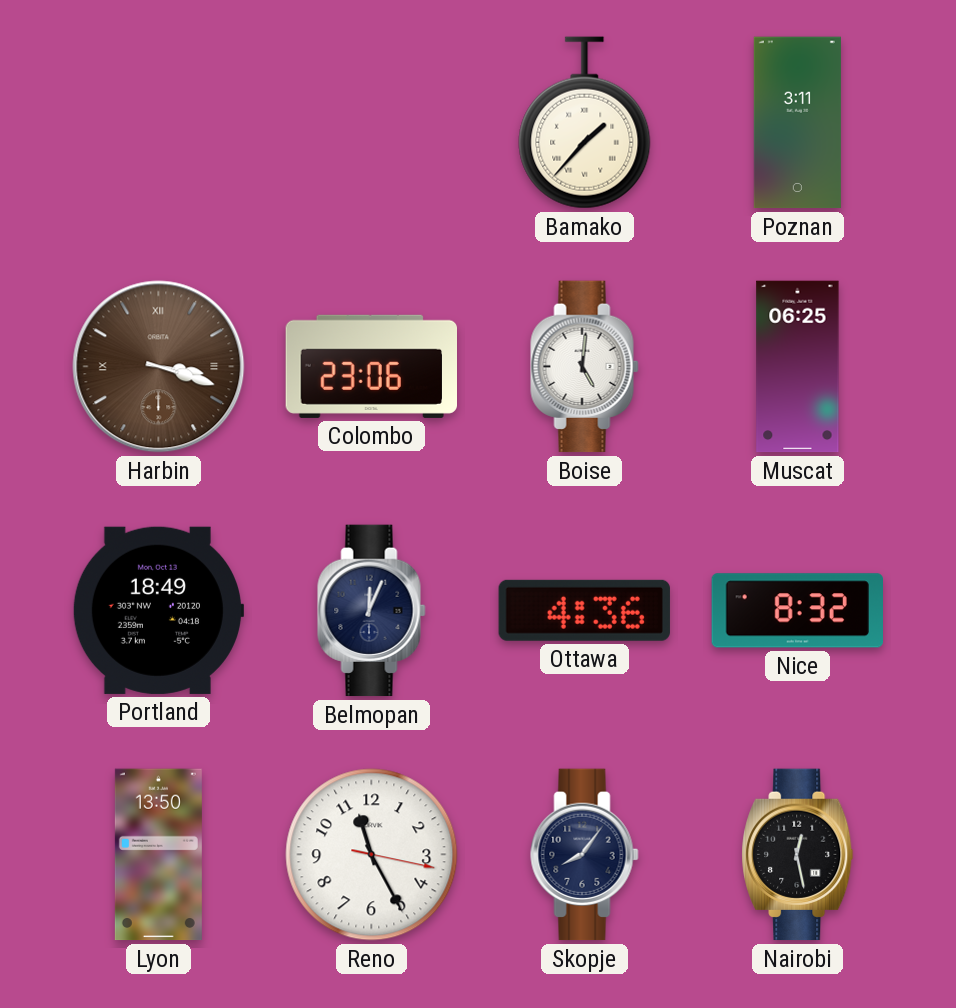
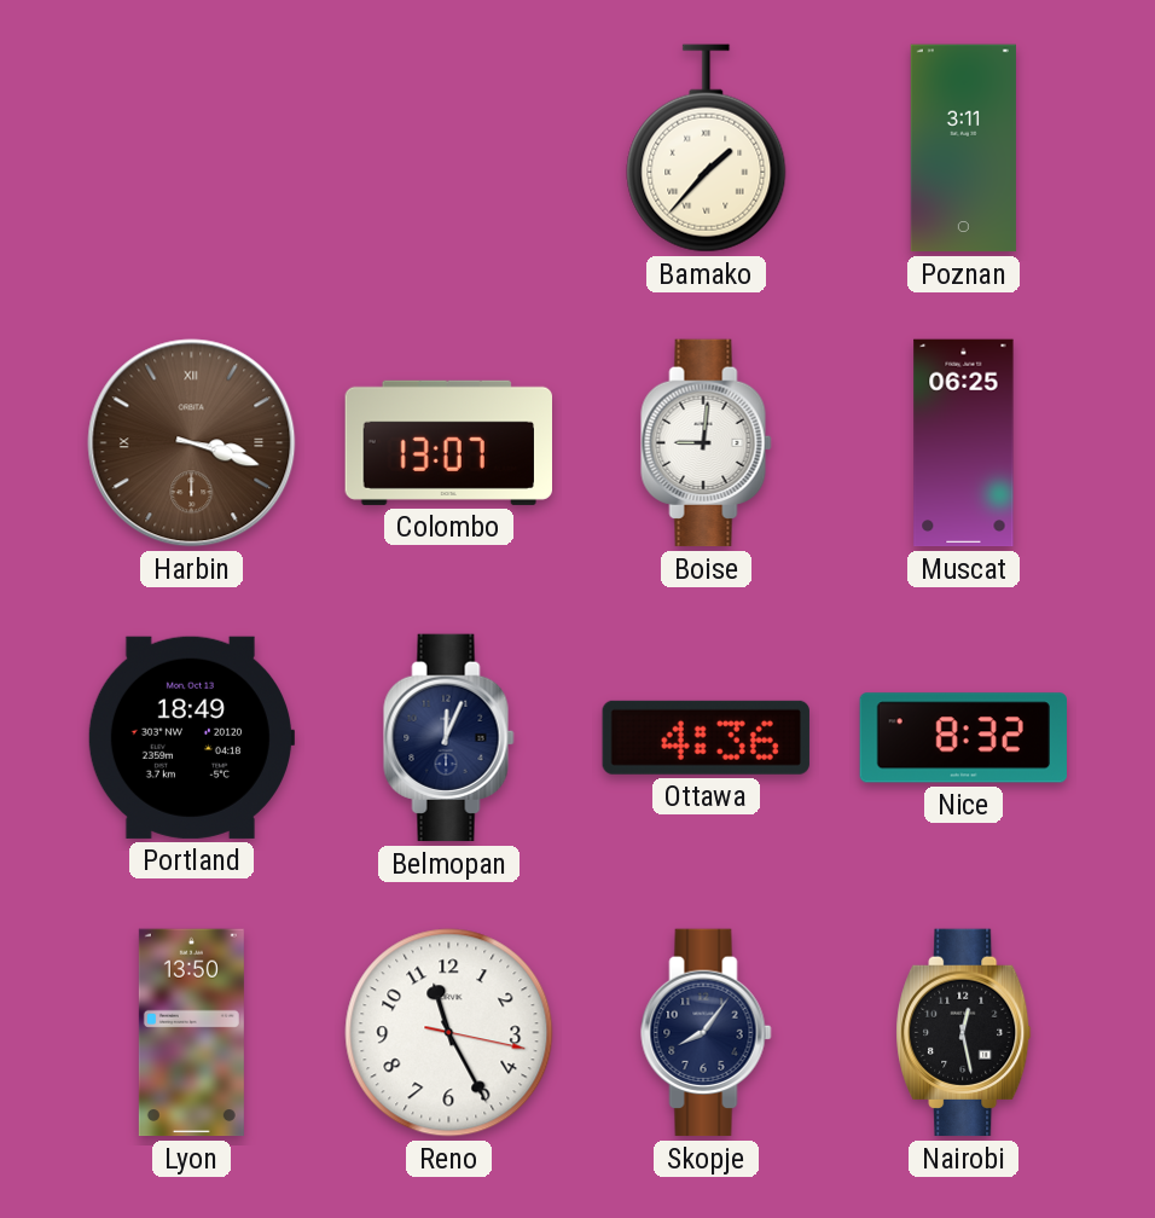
Colombo: 23:06 -> 13:07
Boise: 5:01 -> 9:01
